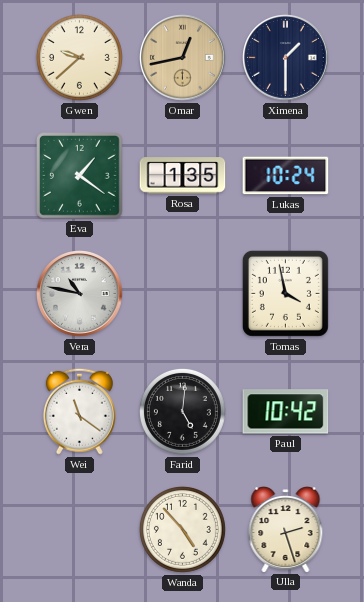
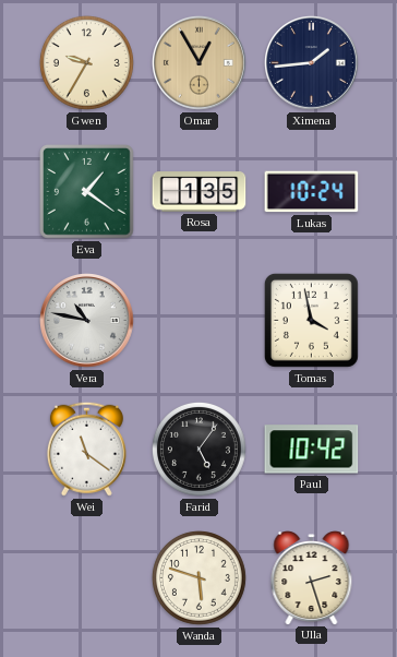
Gwen: 9:38 -> 9:35
Omar: 12:43 -> 12:55
Ximena: 1:30 -> 1:44
Farid: 5:01 -> 5:06
Wanda: 4:53 -> 5:48
